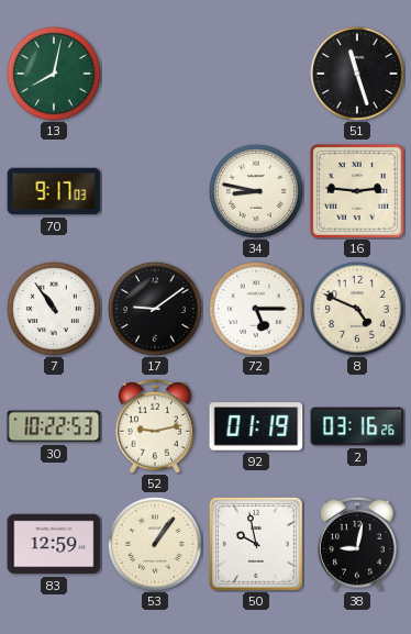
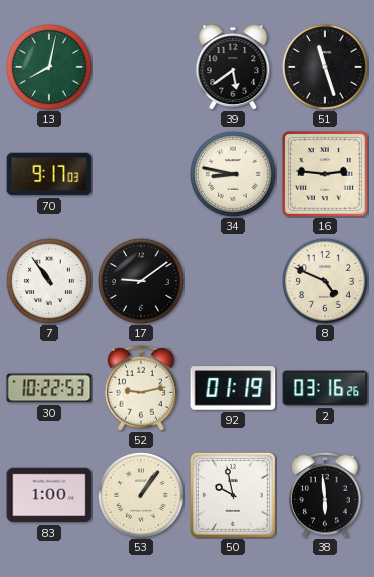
39: none -> 5:39
72: 5:15 -> none
83: 12:59 -> 1:00
38: 9:02 -> 5:59
